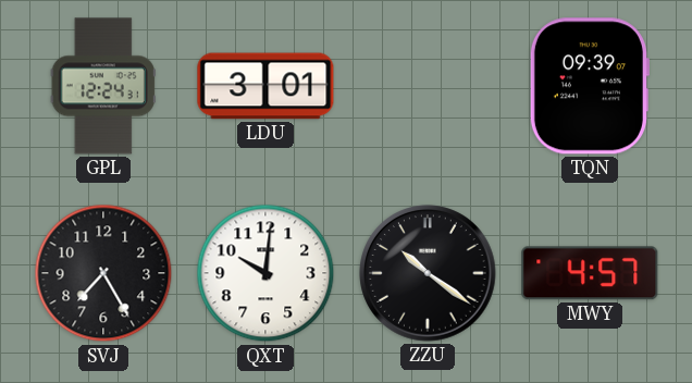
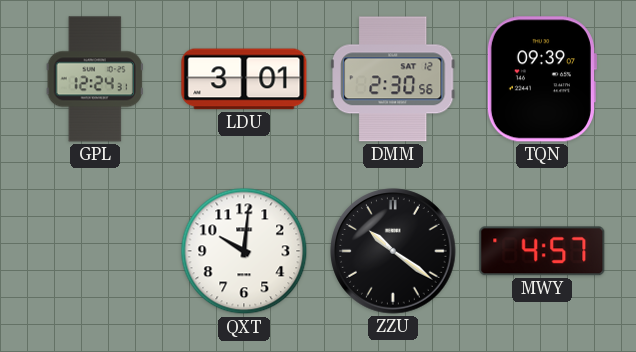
DMM: none -> 2:30
SVJ: 7:25 -> none
